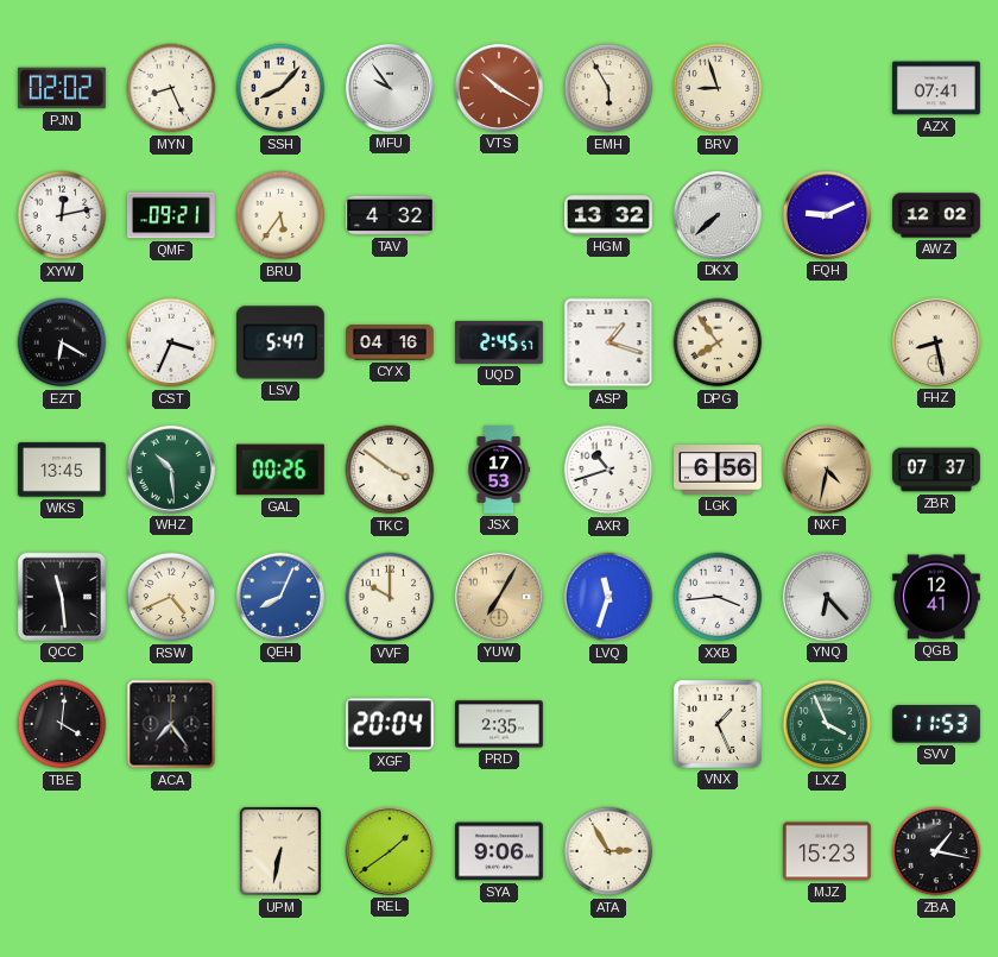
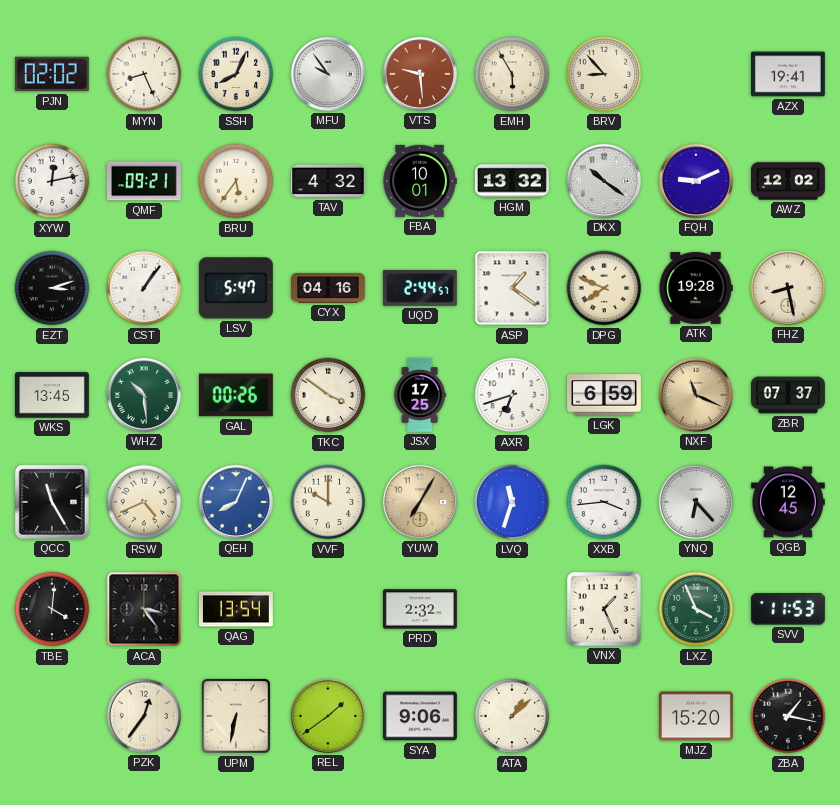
SSH: 8:07 -> 8:04
VTS: 10:20 -> 9:29
BRV: 8:57 -> 8:53
AZX: 07:41 -> 19:41
FBA: none -> 10:01
DKX: 7:38 -> 10:21
EZT: 6:20 -> 3:12
CST: 3:34 -> 1:06
UQD: 2:45 -> 2:44
ASP: 1:18 -> 1:21
DPG: 7:54 -> 7:49
ATK: none -> 19:28
JSX: 17:53 -> 17:25
AXR: 10:42 -> 6:42
LGK: 6:56 -> 6:59
NXF: 4:32 -> 11:19
QCC: 11:29 -> 11:25
QGB: 12:41 -> 12:45
ACA: 7:24 -> 3:24
QAG: none -> 13:54
XGF: 20:04 -> none
PRD: 2:35 -> 2:32
PZK: none -> 12:36
ATA: 2:55 -> 1:08
MJZ: 15:23 -> 15:20
